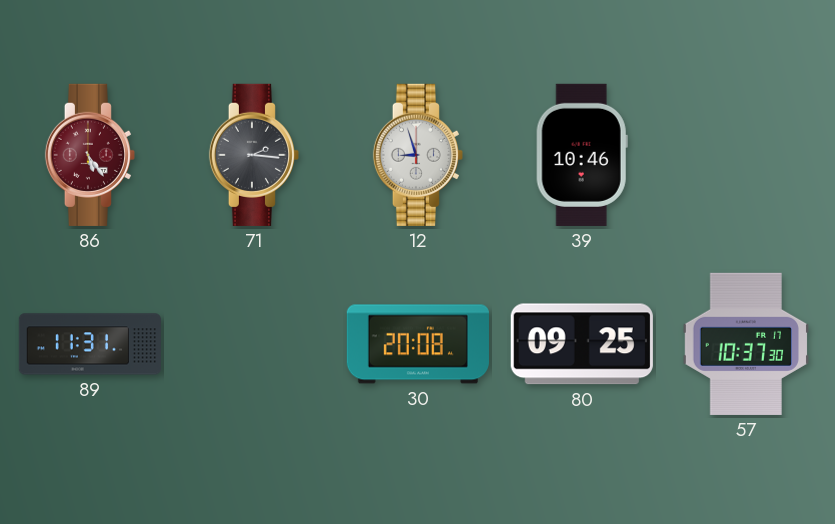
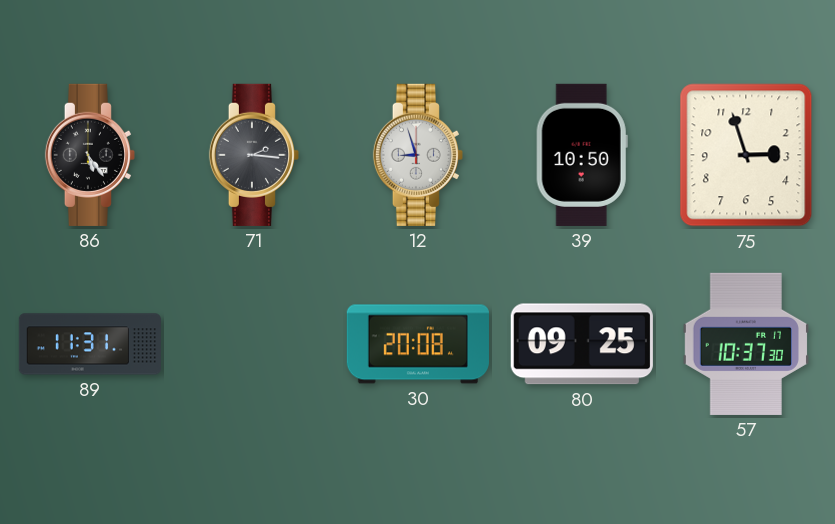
86 dial: burgundy -> black
39: 10:46 -> 10:50
75: none -> 2:57
